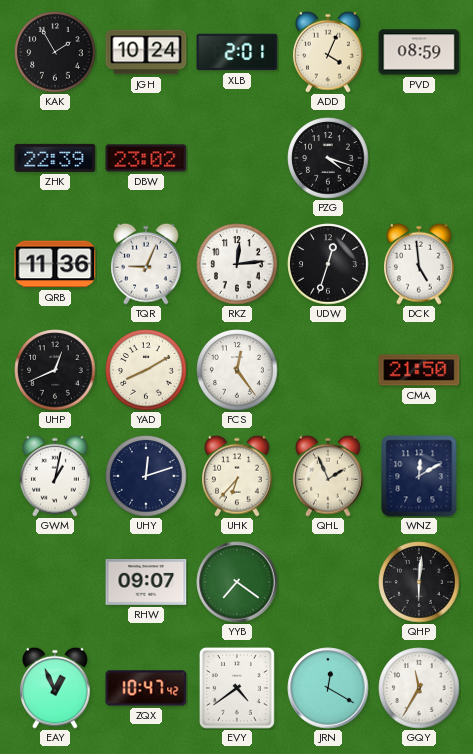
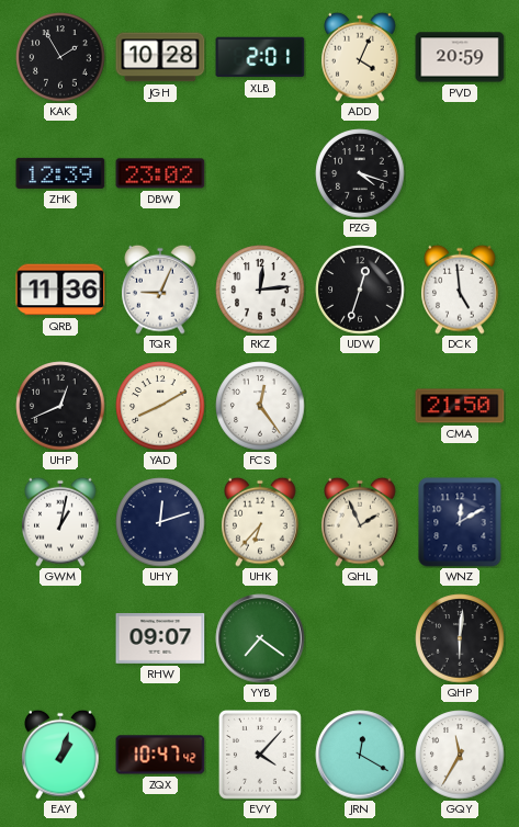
JGH: 10:24 -> 10:28
PVD: 08:59 -> 20:59
ZHK: 22:39 -> 12:39
EAY: 12:56 -> 1:03
EVY: 4:39 -> 4:07
